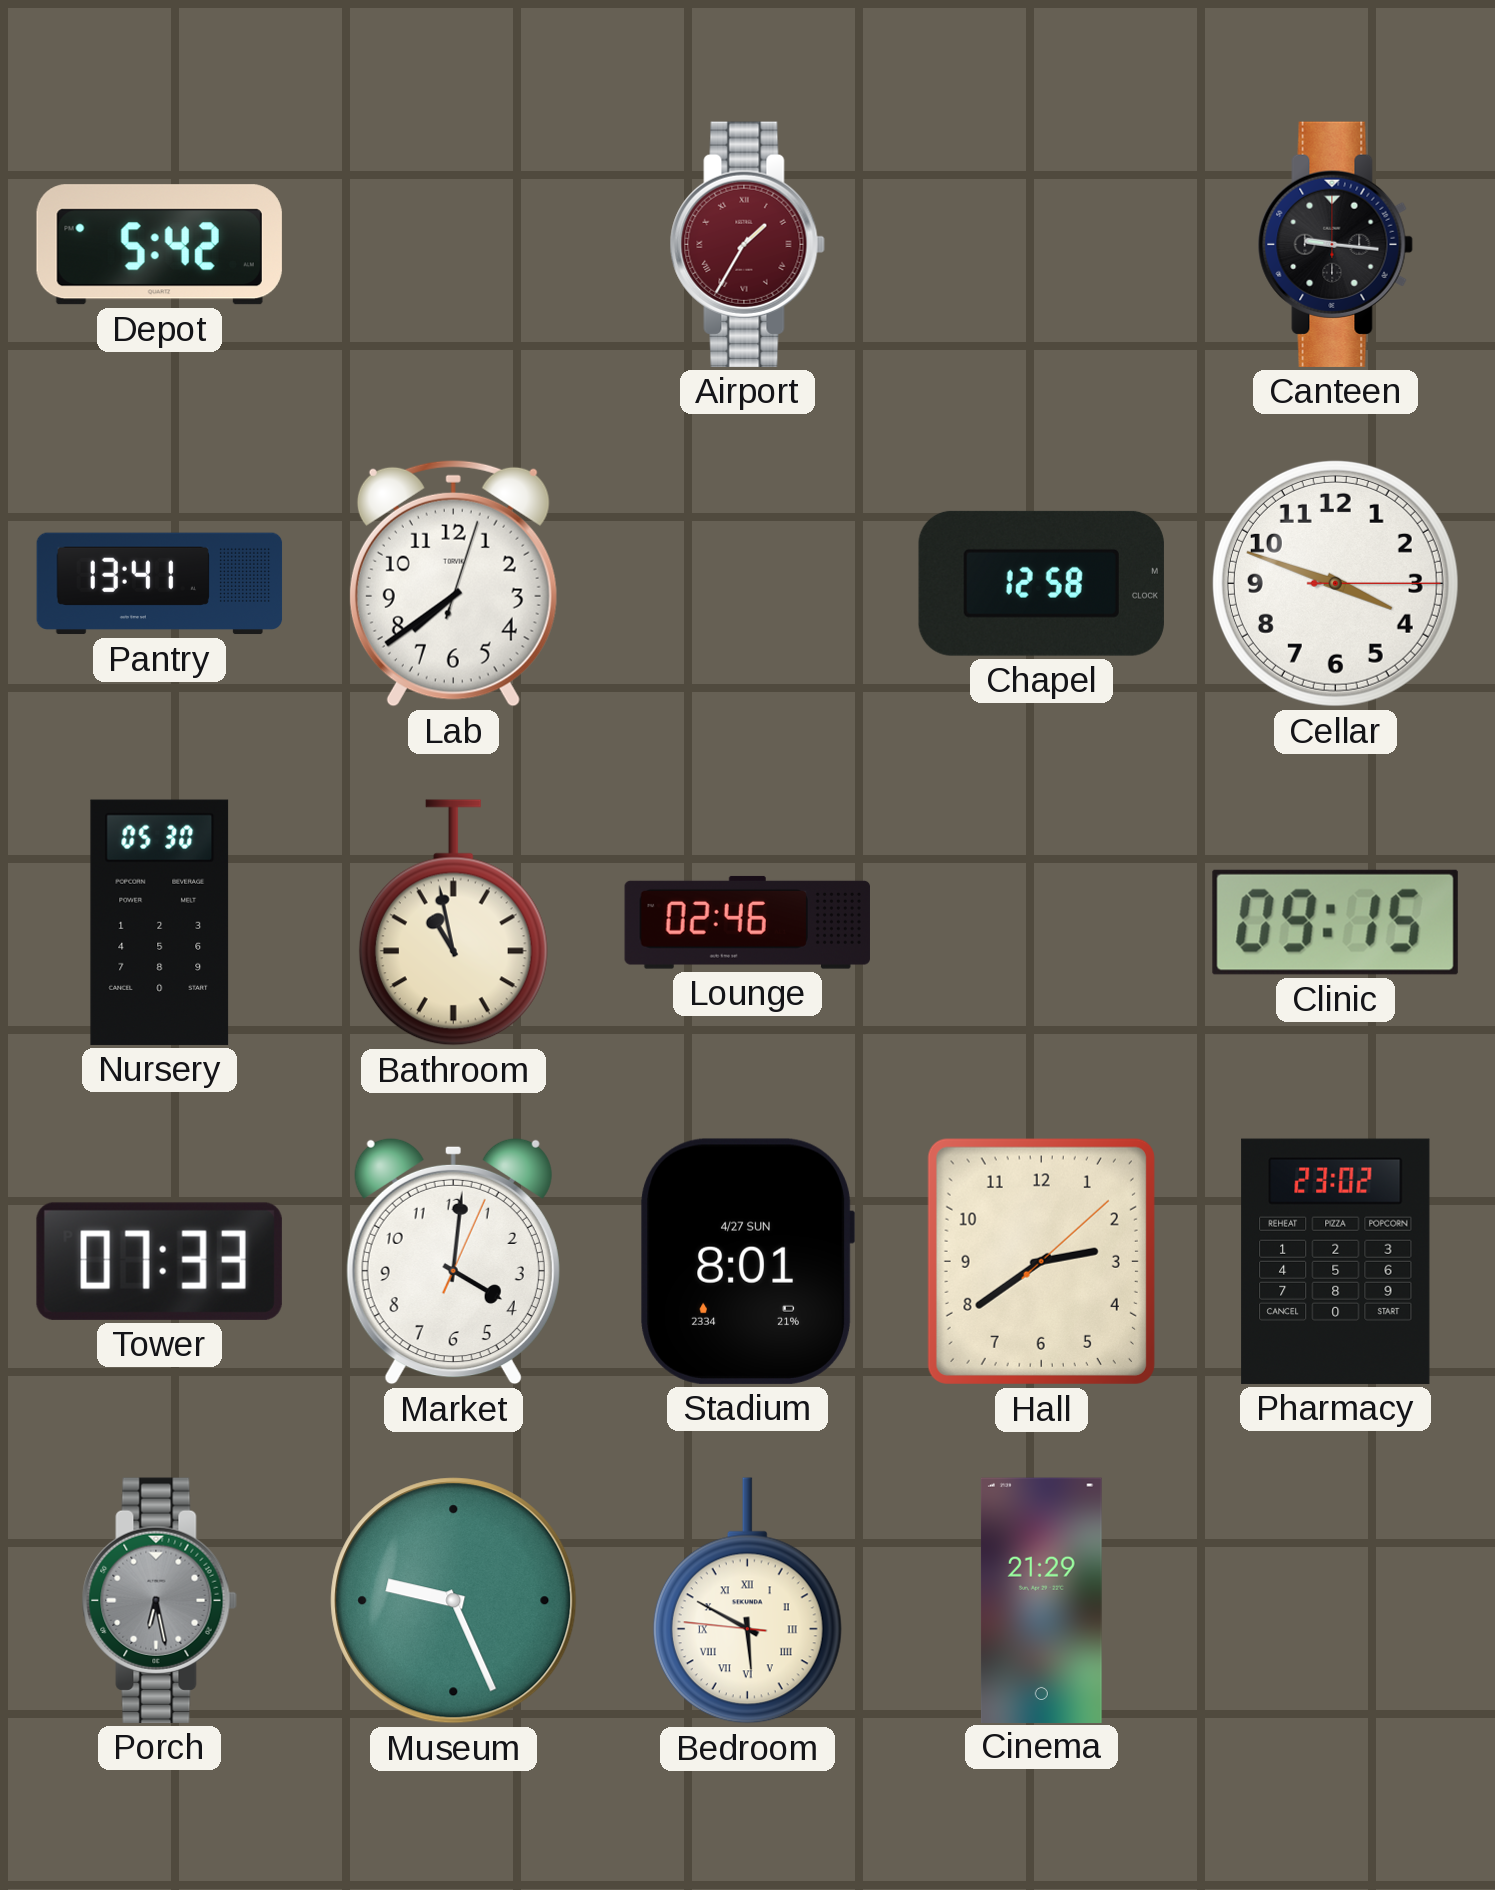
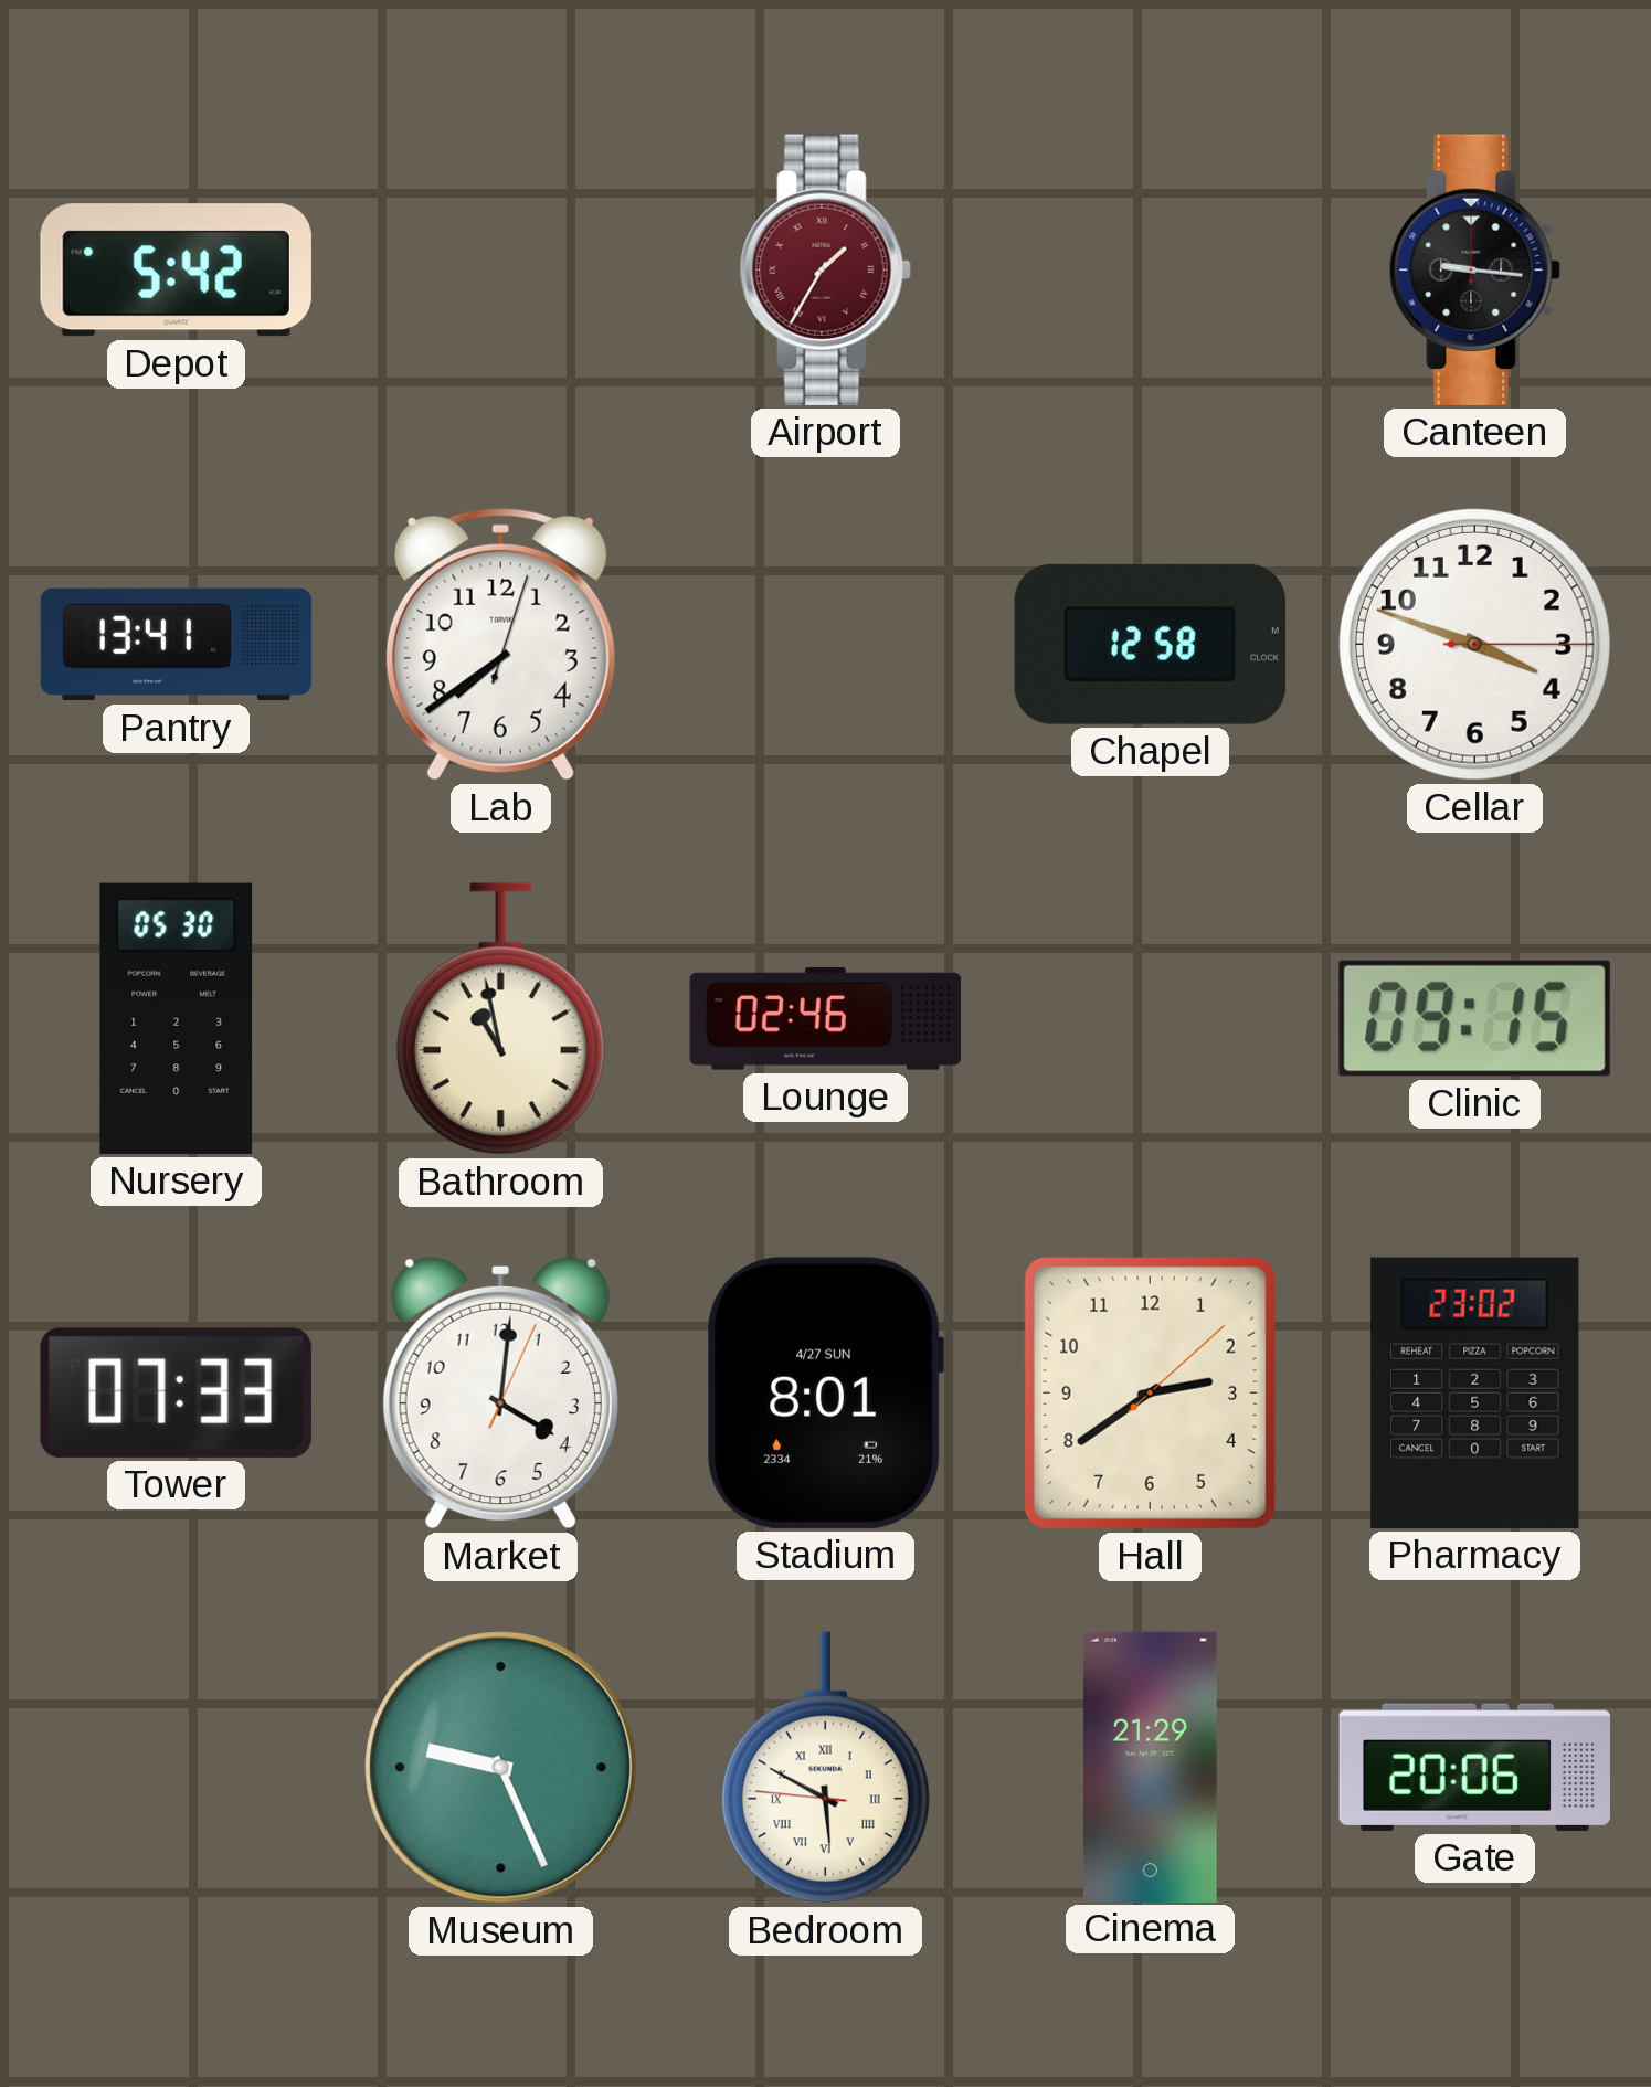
Porch: 6:28 -> none
Gate: none -> 20:06
